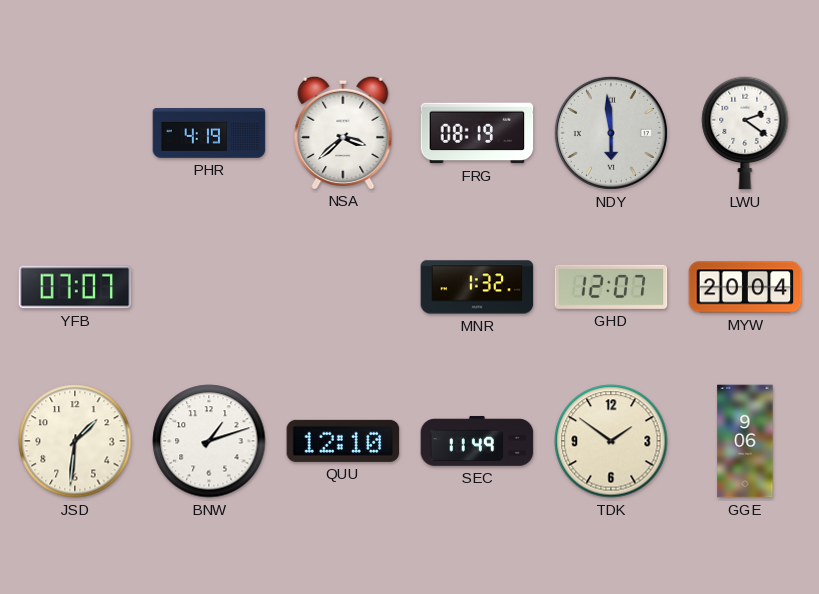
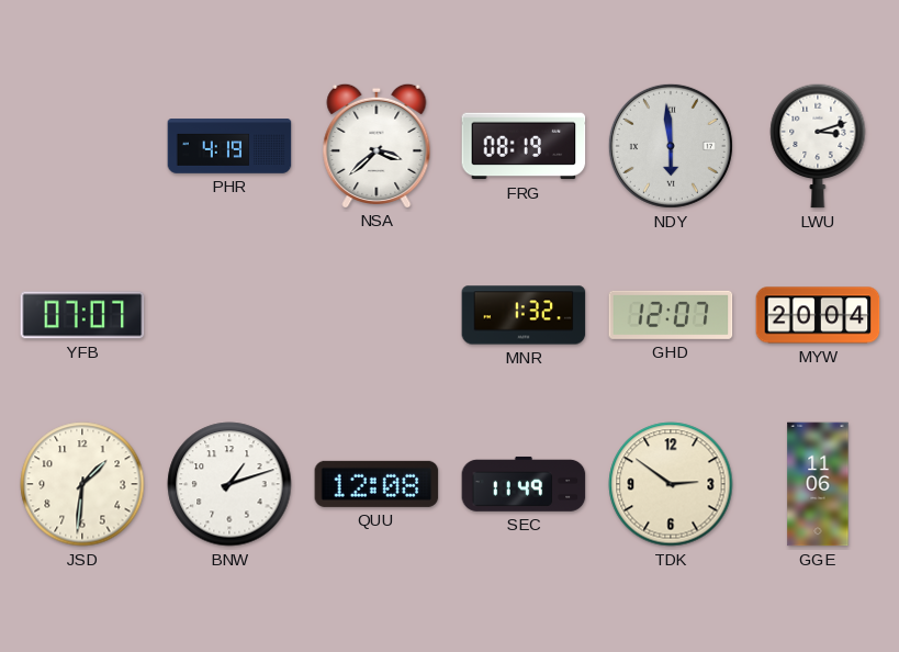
LWU: 2:21 -> 3:12
QUU: 12:10 -> 12:08
TDK: 1:51 -> 2:51
GGE: 9:06 -> 11:06
